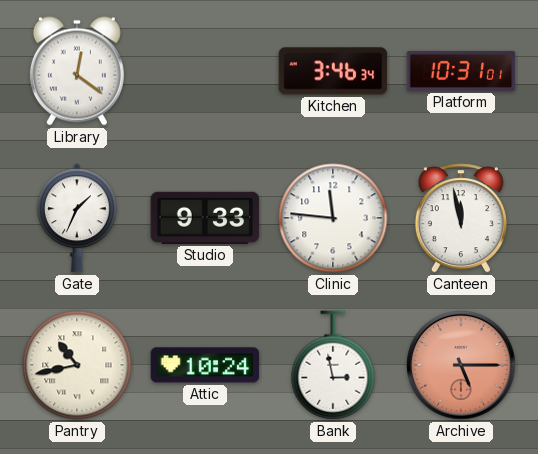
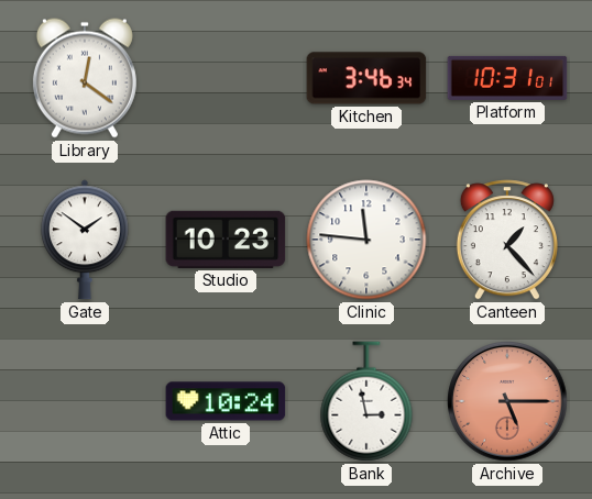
Gate: 1:34 -> 1:51
Studio: 9:33 -> 10:23
Canteen: 11:58 -> 1:23
Pantry: 10:43 -> none
